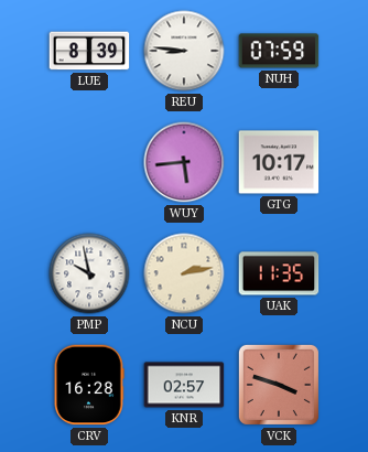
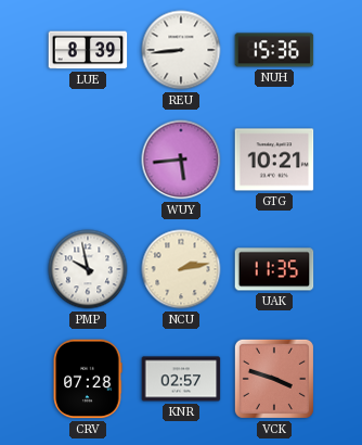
REU: 8:46 -> 8:44
NUH: 07:59 -> 15:36
GTG: 10:17 -> 10:21
CRV: 16:28 -> 07:28
